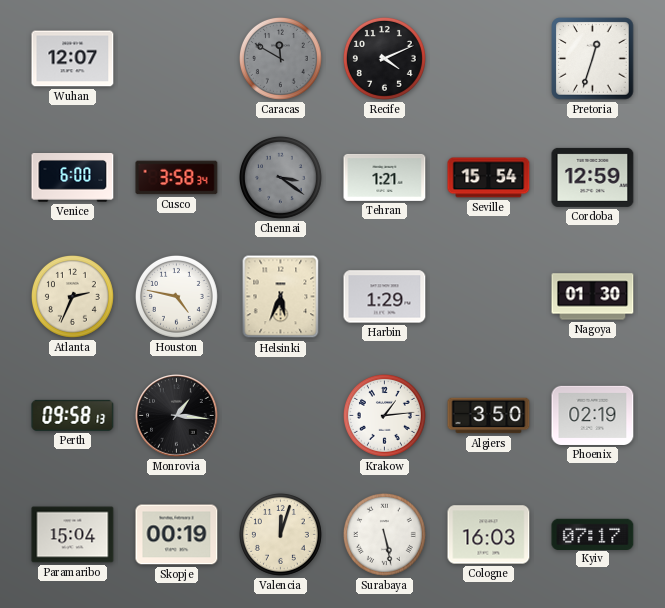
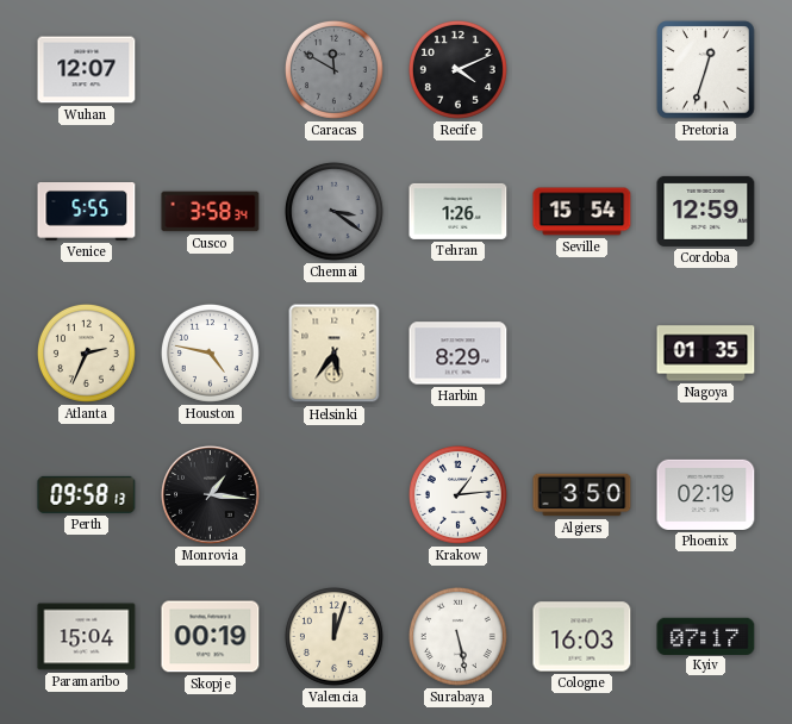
Venice: 6:00 -> 5:55
Tehran: 1:21 -> 1:26
Helsinki: 5:34 -> 5:36
Harbin: 1:29 -> 8:29
Nagoya: 01:30 -> 01:35
